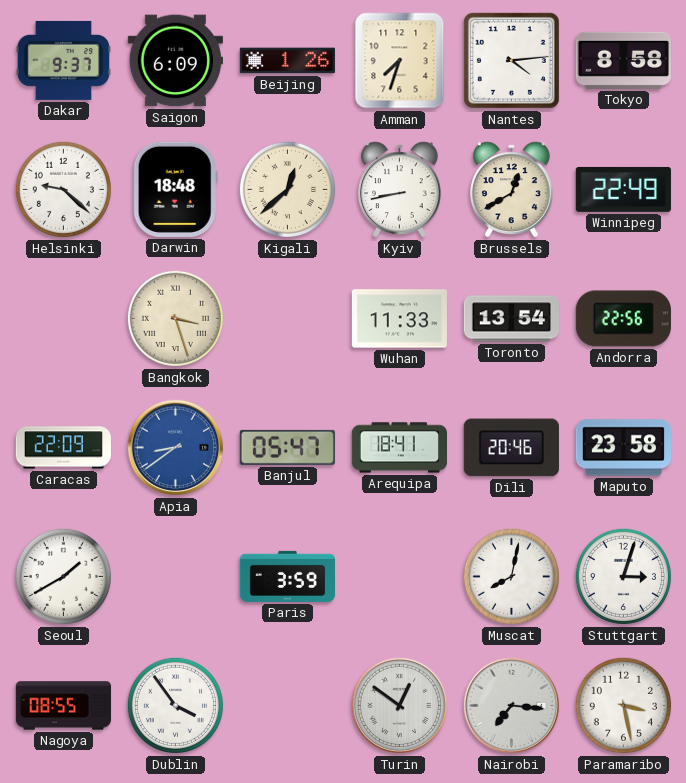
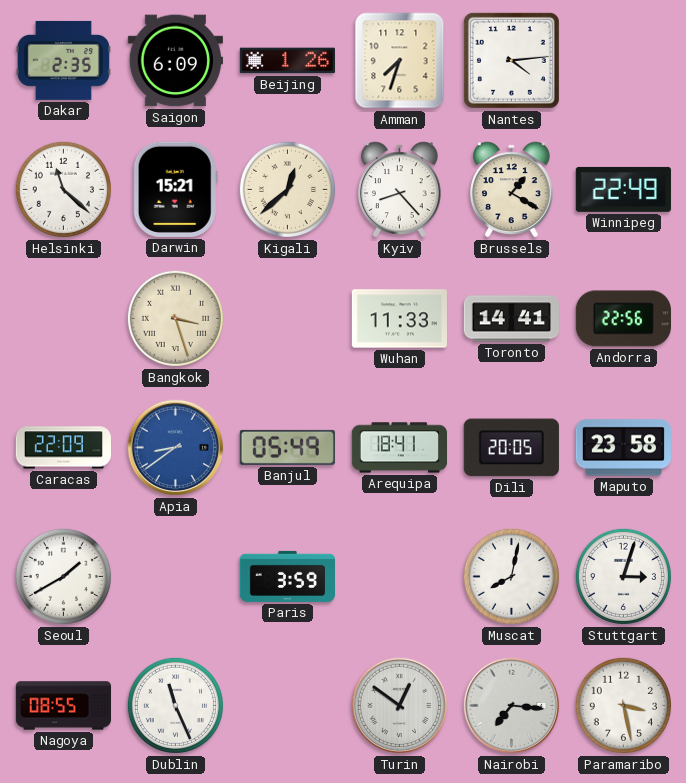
Dakar: 9:37 -> 2:35
Tokyo: 8:58 -> none
Helsinki: 9:22 -> 11:22
Darwin: 18:48 -> 15:21
Kyiv: 8:43 -> 8:23
Brussels: 12:40 -> 1:20
Toronto: 13:54 -> 14:41
Banjul: 05:47 -> 05:49
Dili: 20:46 -> 20:05
Dublin: 3:54 -> 11:26
